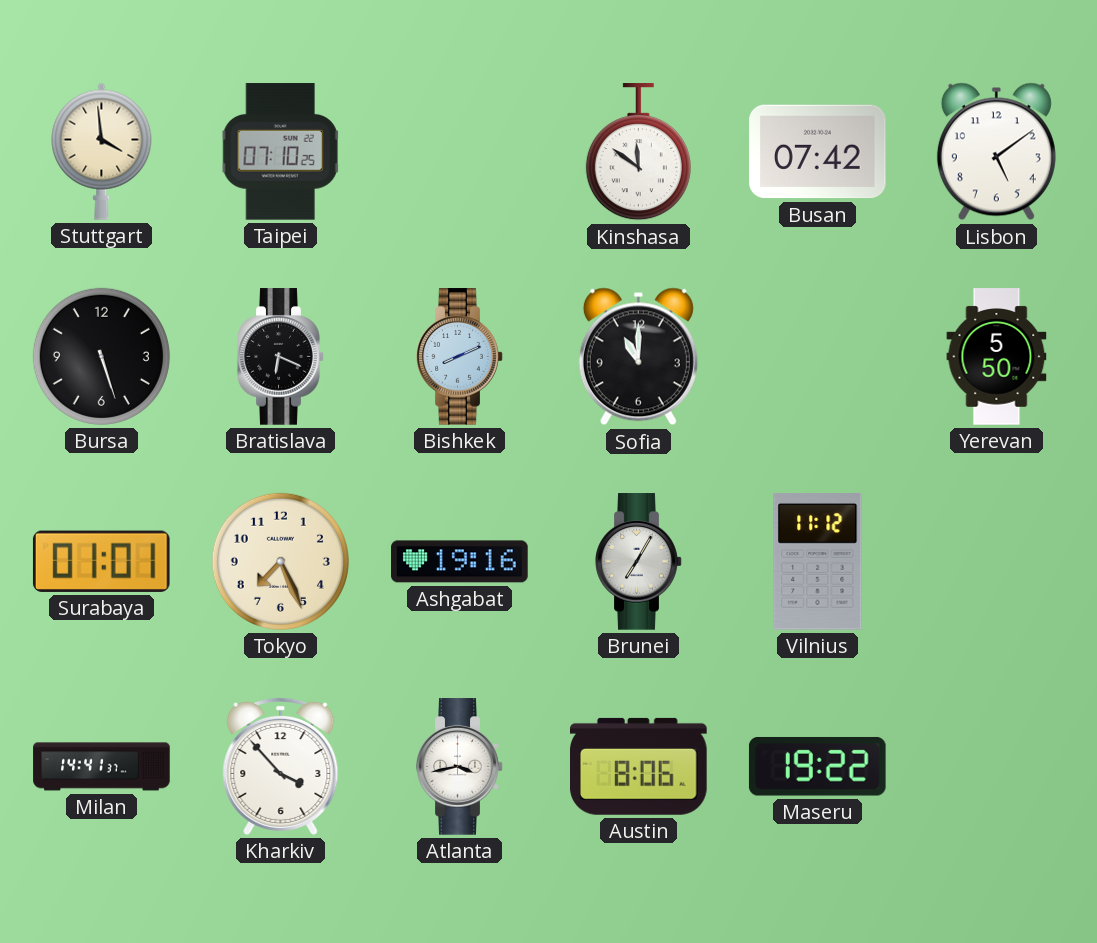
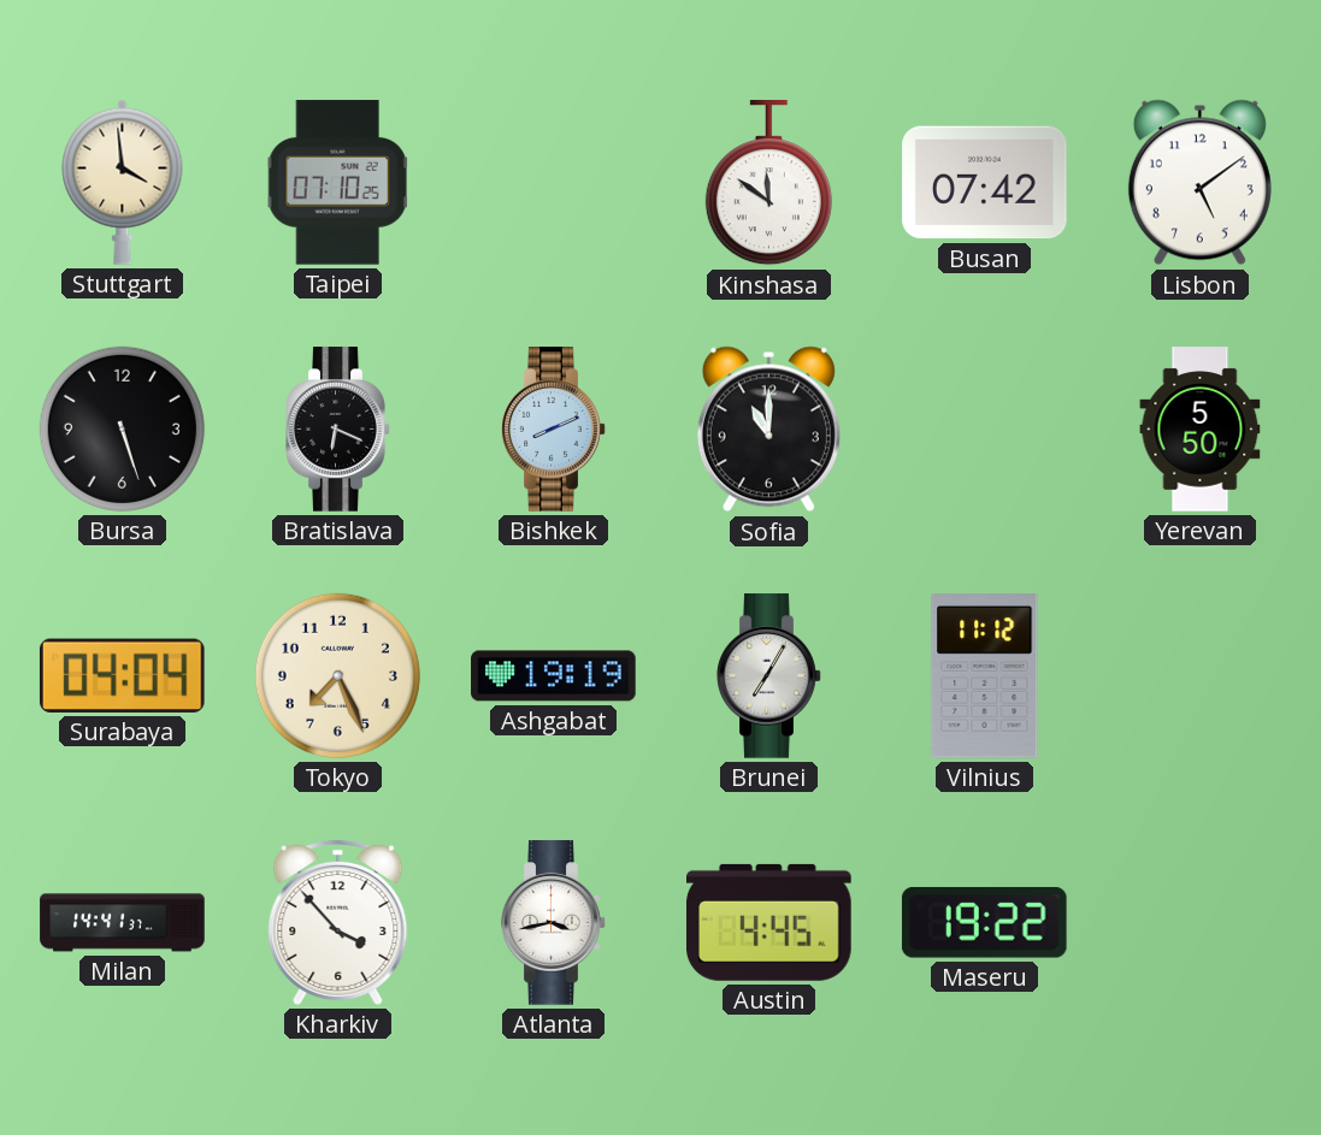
Surabaya: 01:01 -> 04:04
Ashgabat: 19:16 -> 19:19
Austin: 8:06 -> 4:45
